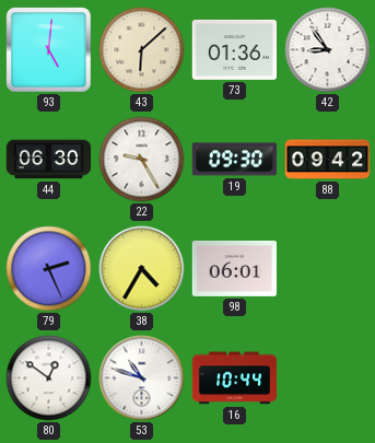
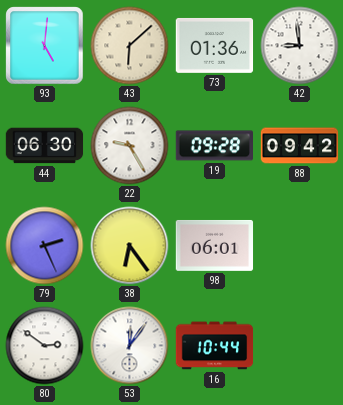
42: 8:54 -> 8:59
19: 09:30 -> 09:28
38: 4:35 -> 6:24
80: 12:51 -> 2:51
53: 10:48 -> 12:06
